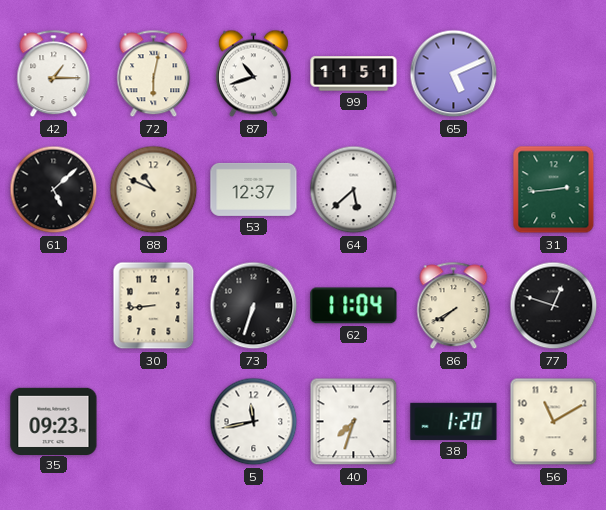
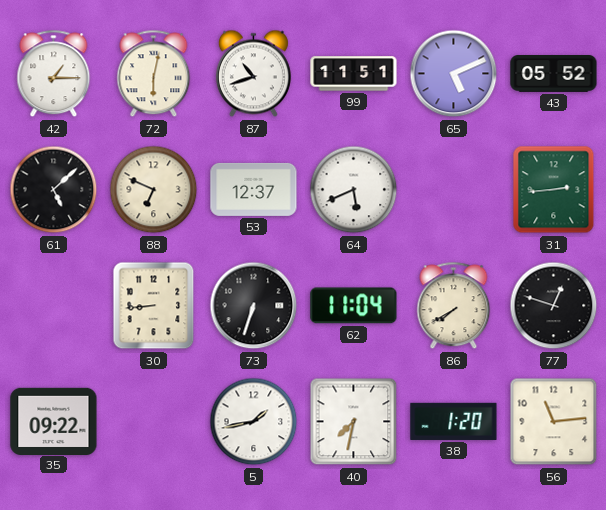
43: none -> 05:52
88: 10:49 -> 6:49
64: 5:38 -> 5:41
35: 09:23 -> 09:22
5: 11:43 -> 1:43
40: 7:33 -> 7:32
56: 11:10 -> 11:14
